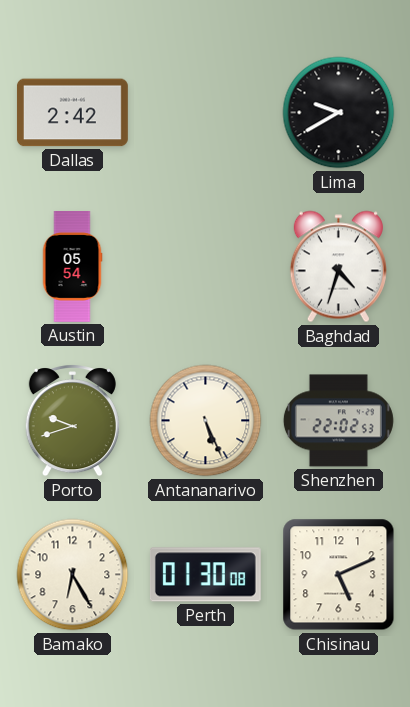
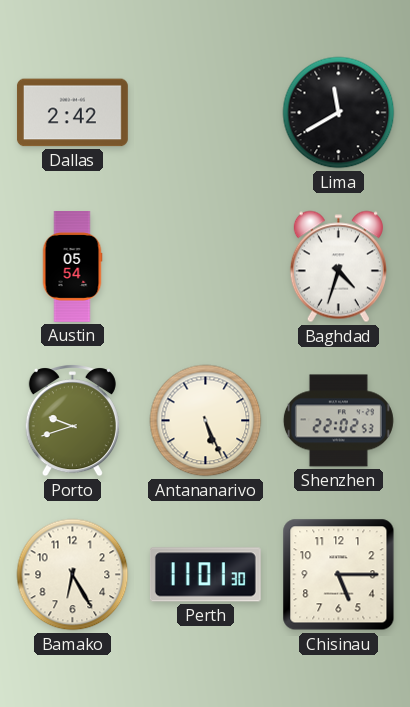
Lima: 9:40 -> 11:40
Perth: 01:30 -> 11:01
Chisinau: 5:11 -> 5:15
